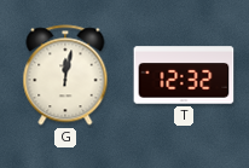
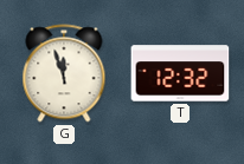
G: 12:02 -> 11:57
